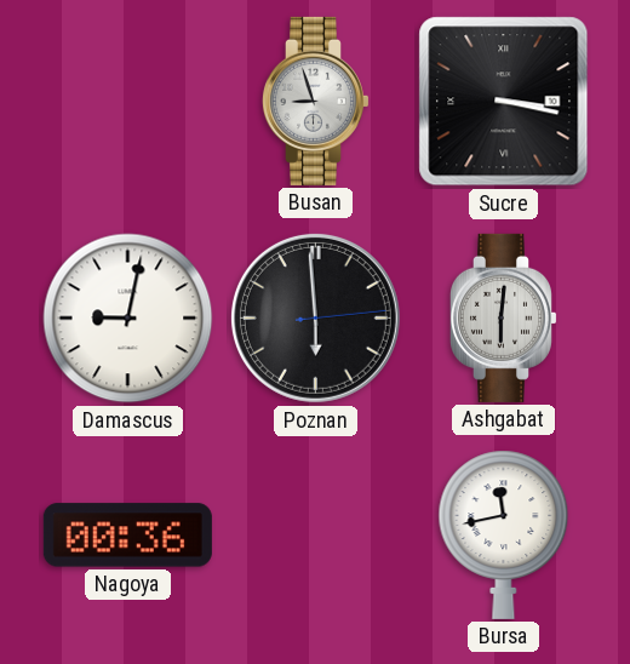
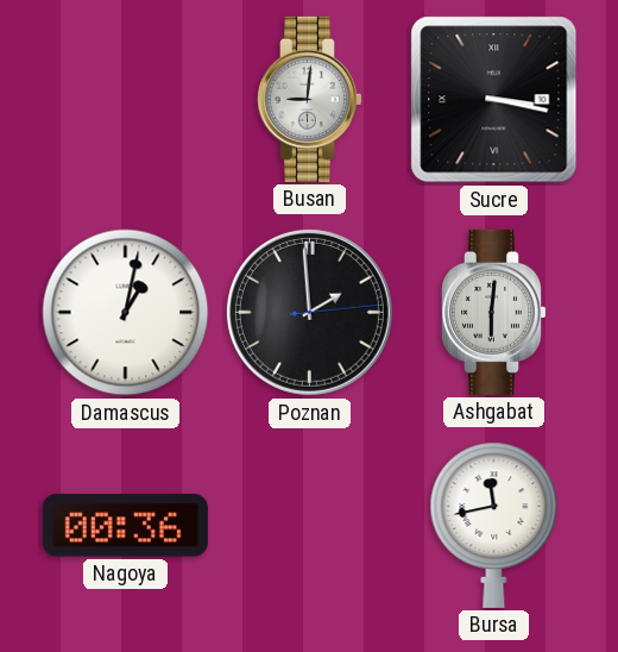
Busan: 8:57 -> 9:01
Damascus: 9:02 -> 1:02
Poznan: 5:59 -> 1:59
